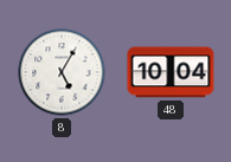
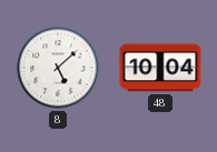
8: 5:05 -> 5:08
